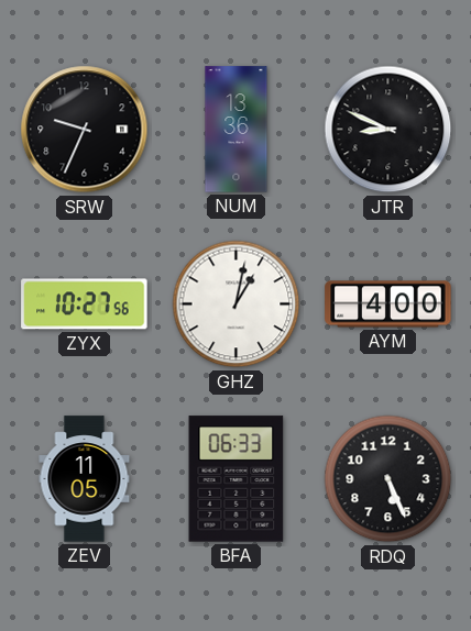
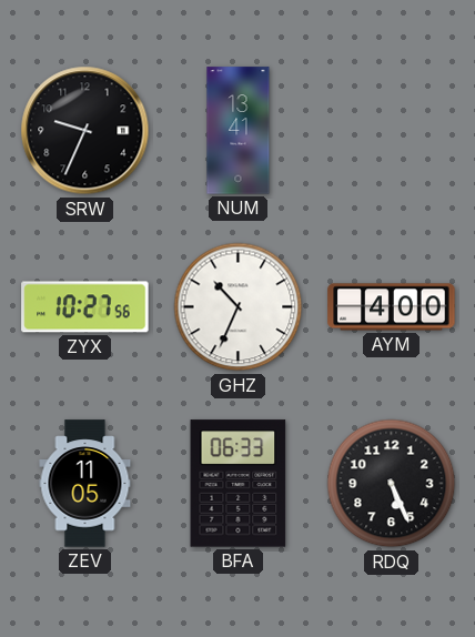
NUM: 13:36 -> 13:41
JTR: 8:49 -> none
GHZ: 1:02 -> 10:34
